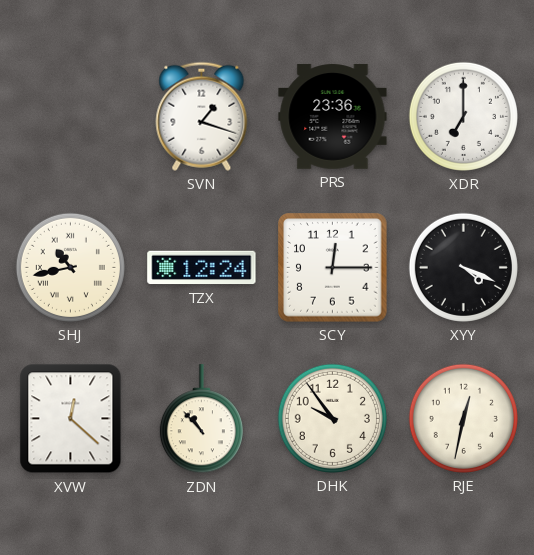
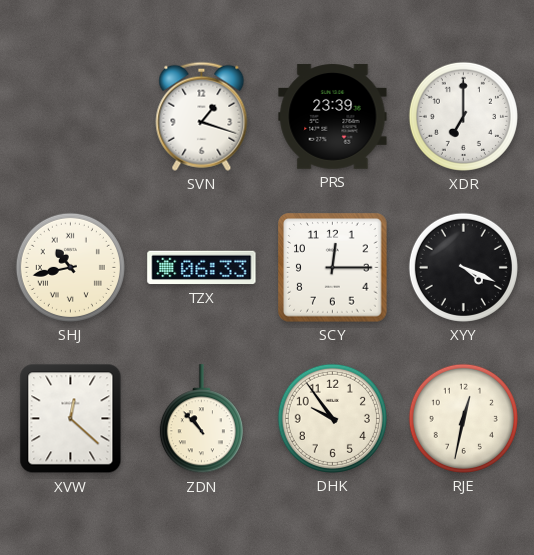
PRS: 23:36 -> 23:39
TZX: 12:24 -> 06:33
